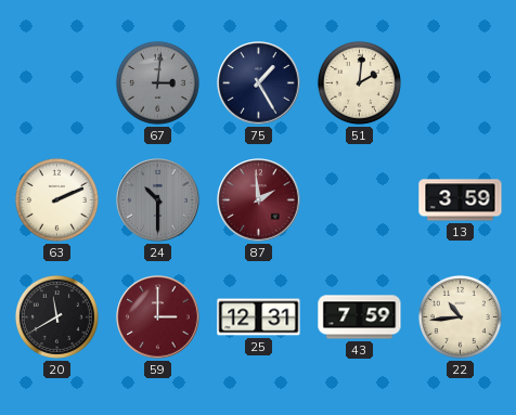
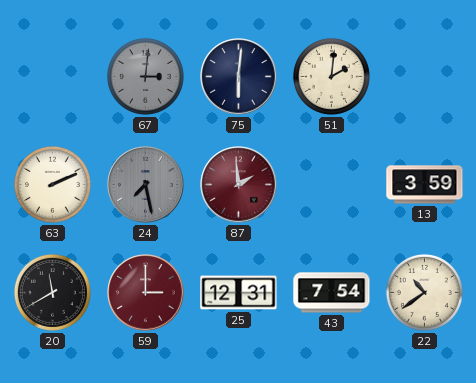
75: 1:25 -> 6:01
24: 10:30 -> 7:28
43: 7:59 -> 7:54
22: 10:44 -> 10:39
